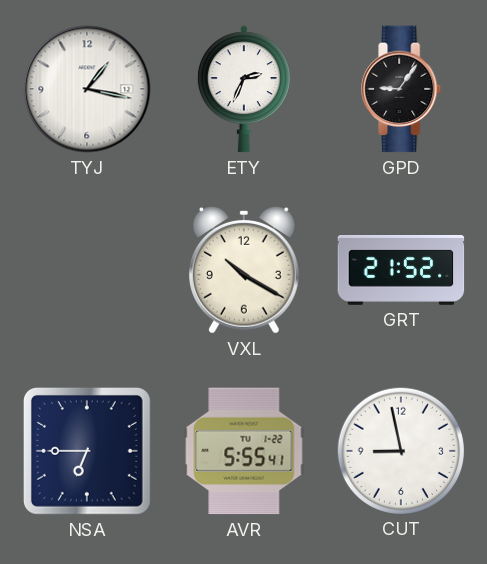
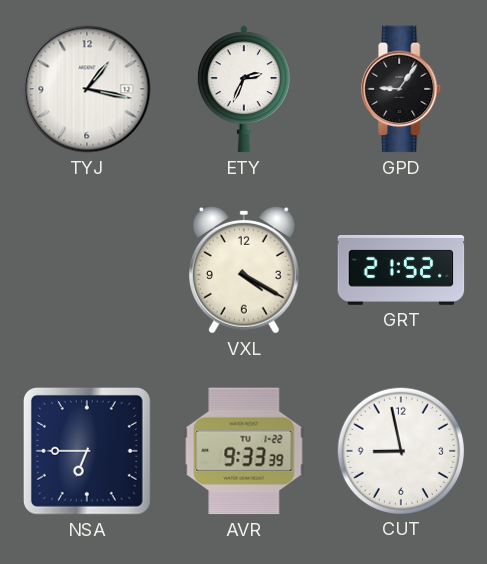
VXL: 10:20 -> 4:20
AVR: 5:55 -> 9:33
